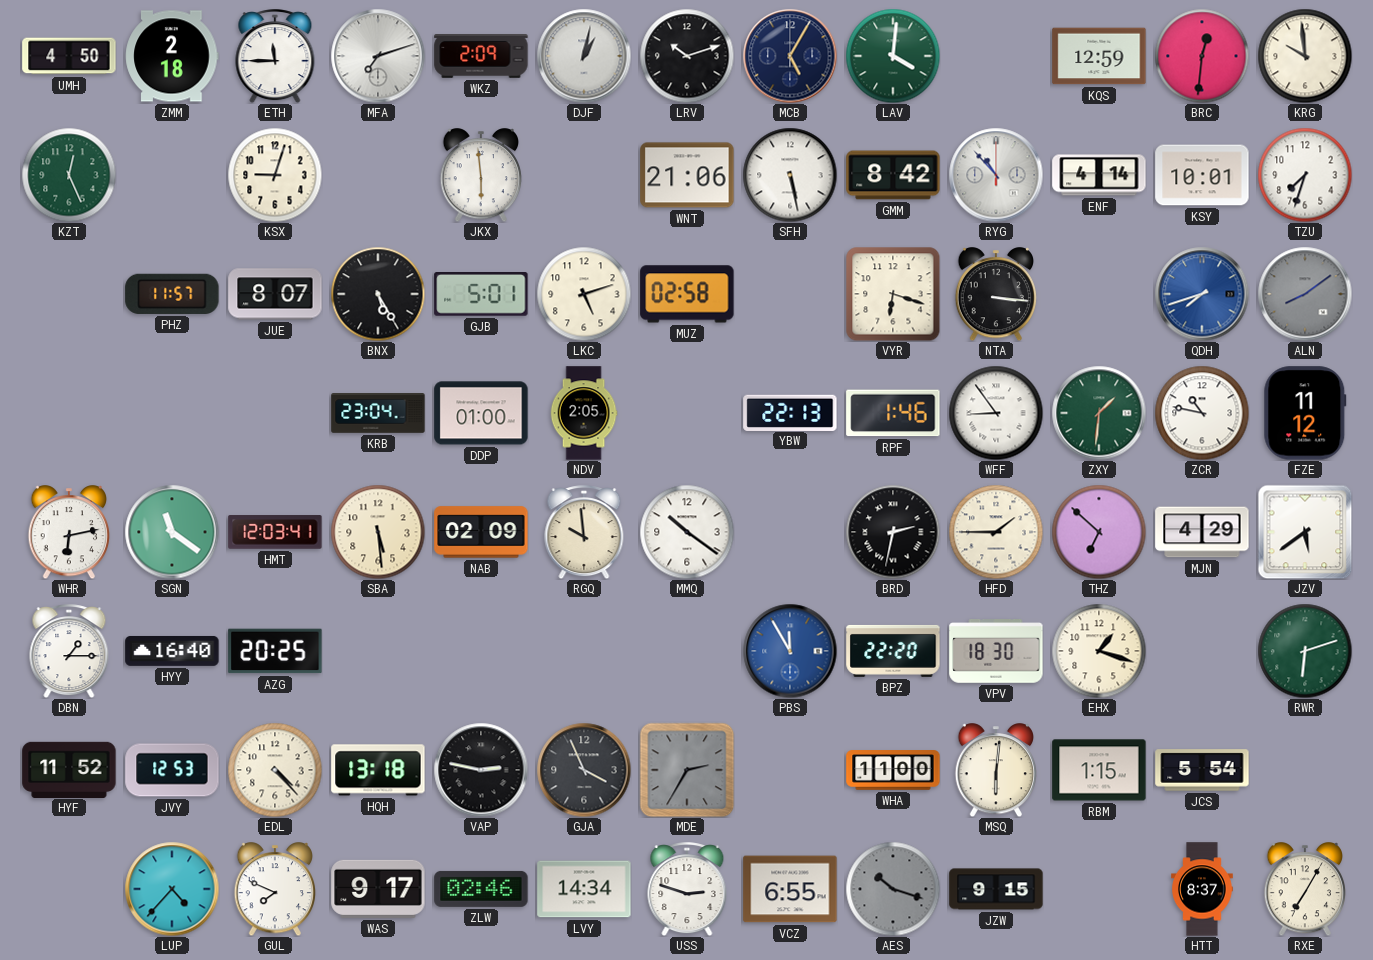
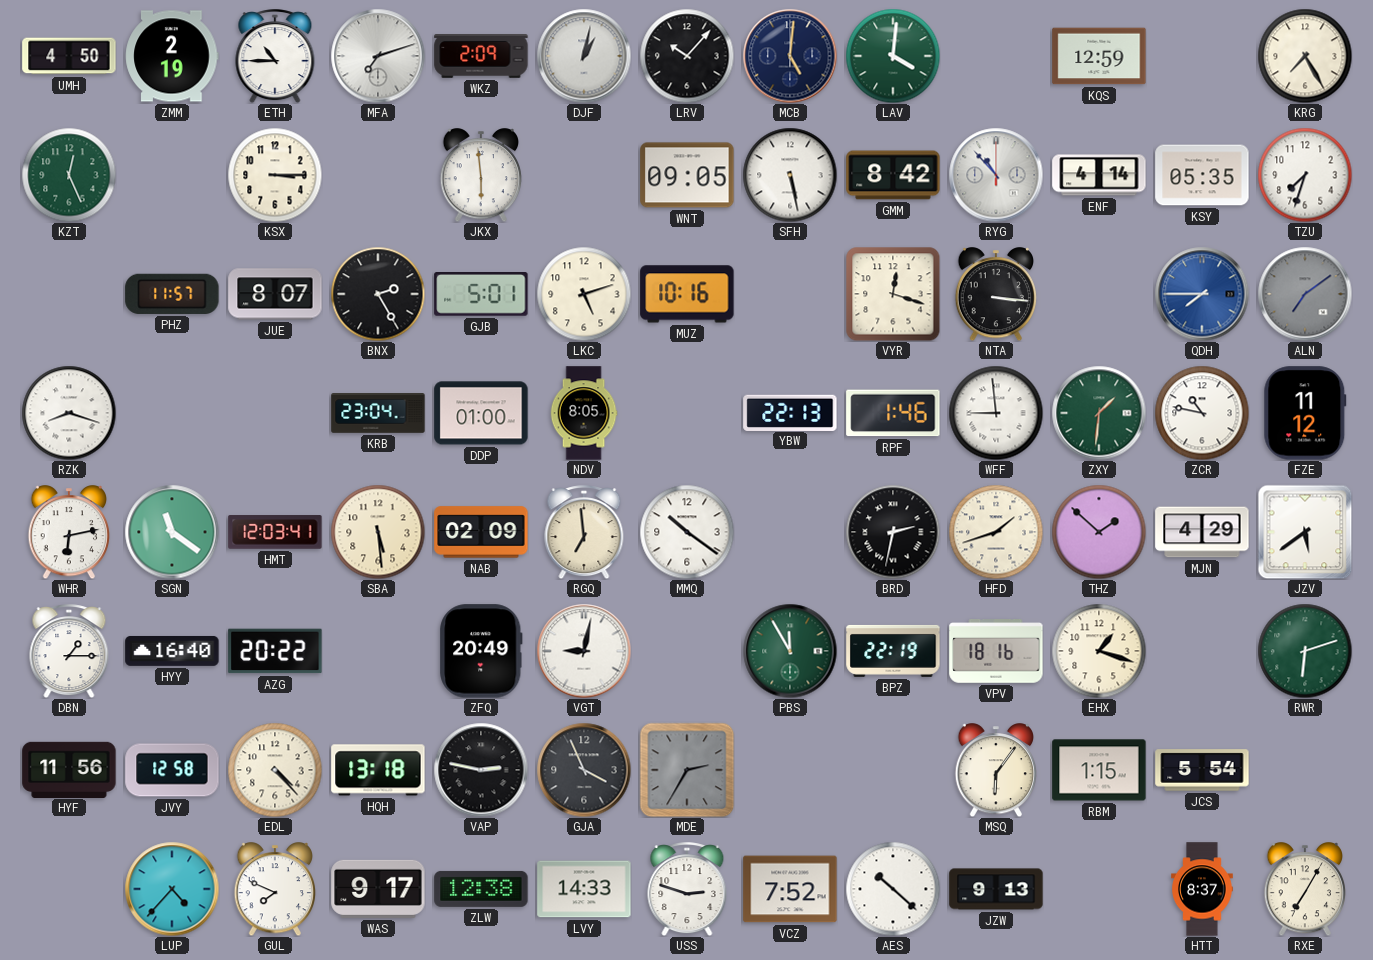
ZMM: 2:18 -> 2:19
ETH: 11:45 -> 10:45
LRV: 10:12 -> 10:07
MCB: 5:05 -> 5:01
BRC: 12:31 -> none
KRG: 9:59 -> 7:25
KSX: 9:03 -> 3:15
WNT: 21:06 -> 09:05
KSY: 10:01 -> 05:35
BNX: 5:25 -> 2:25
MUZ: 02:58 -> 10:16
VYR: 6:18 -> 12:18
QDH: 7:42 -> 7:45
ALN: 8:09 -> 7:09
RZK: none -> 8:18
NDV: 2:05 -> 8:05
WFF: 8:54 -> 8:59
RGQ: 9:59 -> 6:59
HFD: 1:45 -> 1:42
THZ: 6:52 -> 1:52
AZG: 20:25 -> 20:22
ZFQ: none -> 20:49
VGT: none -> 9:02
PBS dial: blue -> green
BPZ: 22:20 -> 22:19
VPV: 18:30 -> 18:16
HYF: 11:52 -> 11:56
JVY: 12:53 -> 12:58
WHA: 11:00 -> none
MSQ: 6:01 -> 6:06
ZLW: 02:46 -> 12:38
LVY: 14:34 -> 14:33
VCZ: 6:55 -> 7:52
AES: 10:18 -> 10:22
AES dial: grey -> white
JZW: 9:15 -> 9:13
